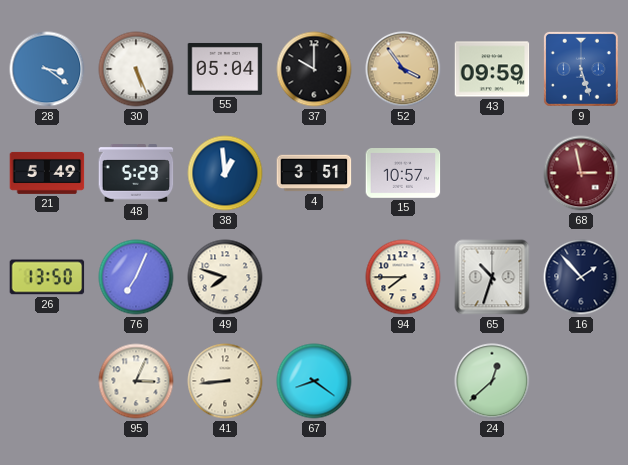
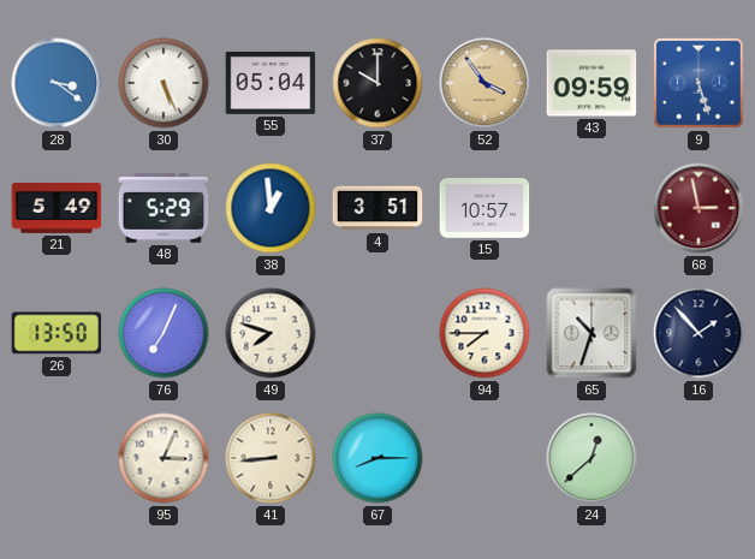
67: 8:21 -> 8:15
